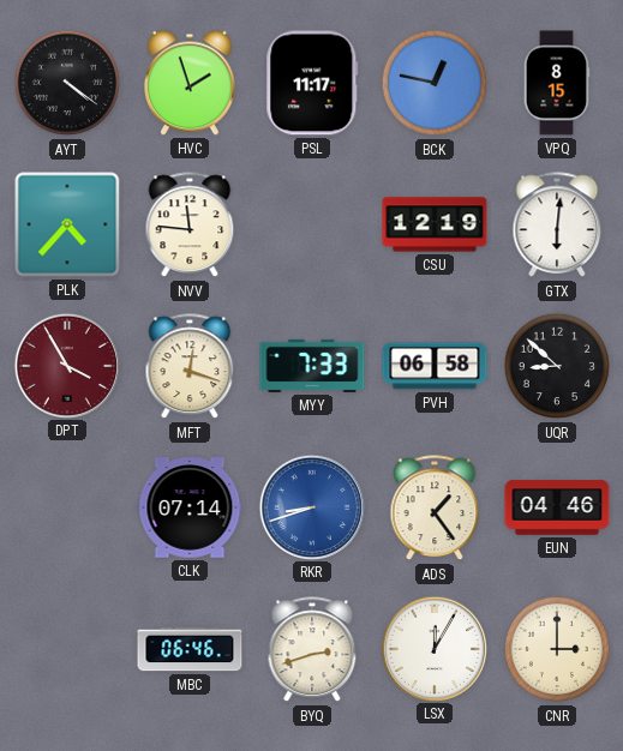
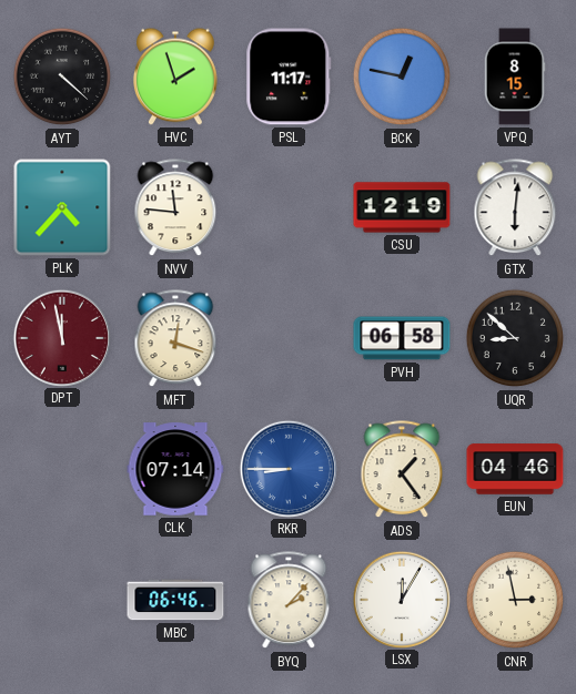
AYT: 4:21 -> 4:22
DPT: 3:55 -> 11:58
MYY: 7:33 -> none
RKR: 8:42 -> 8:45
BYQ: 2:42 -> 2:07
CNR: 3:00 -> 2:58
